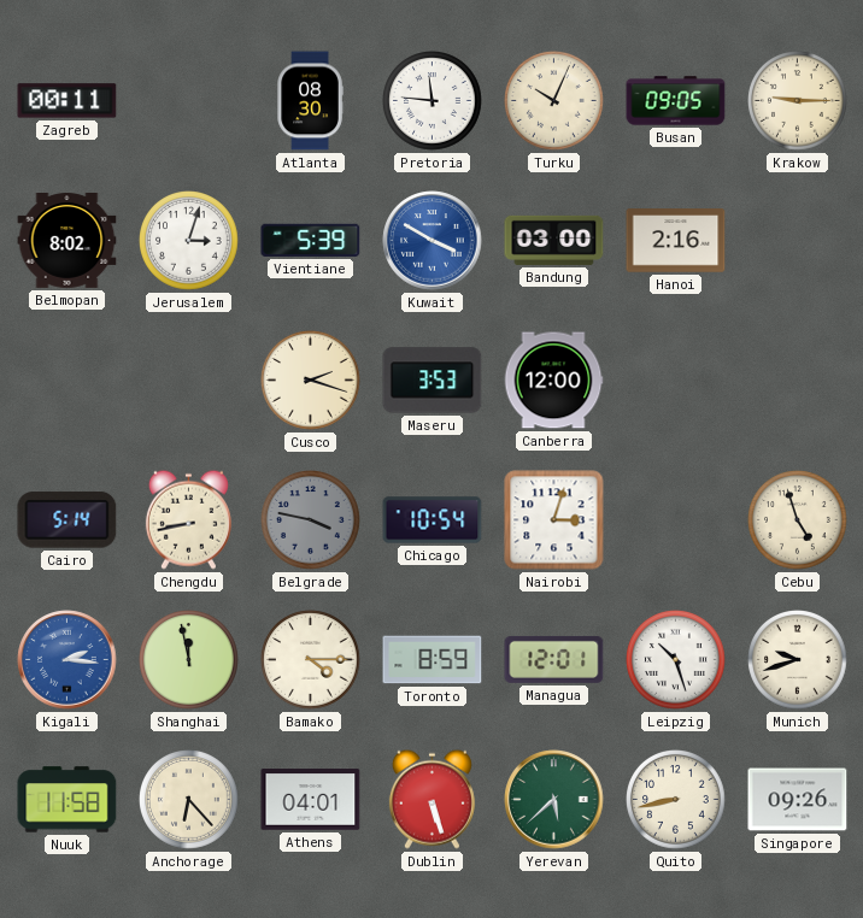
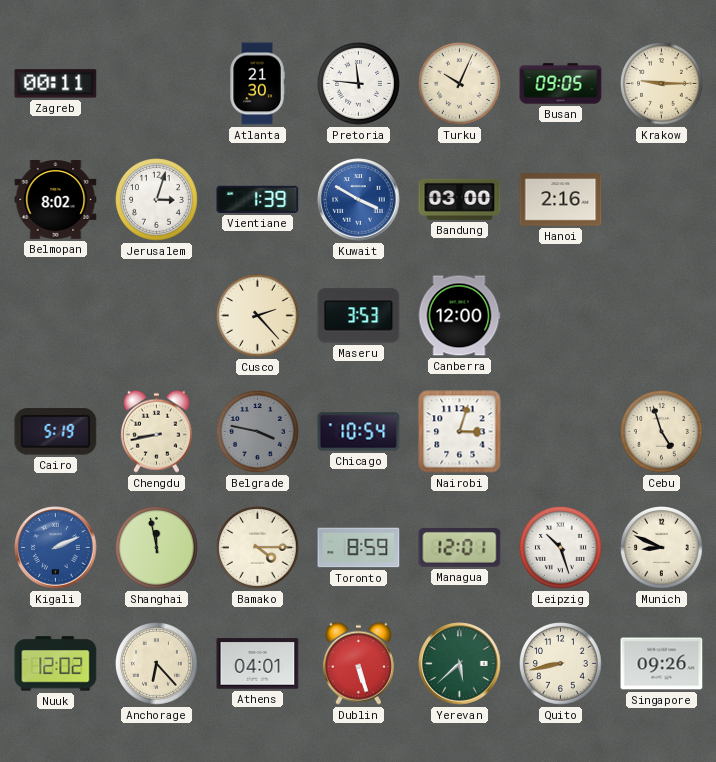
Atlanta: 08:30 -> 21:30
Vientiane: 5:39 -> 1:39
Cusco: 2:18 -> 2:23
Cairo: 5:14 -> 5:19
Kigali: 2:16 -> 2:11
Munich: 9:42 -> 8:49
Nuuk: 11:58 -> 12:02
